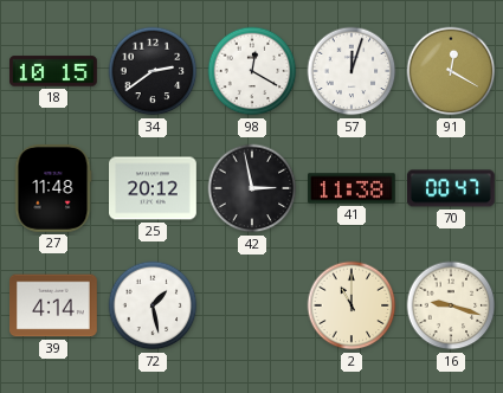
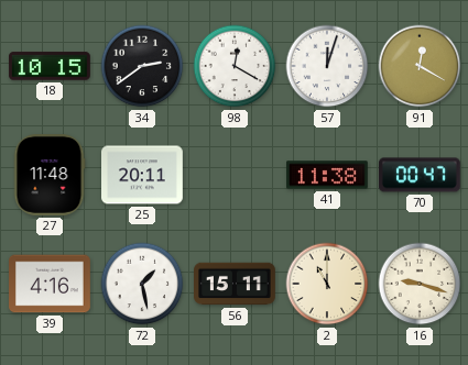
25: 20:12 -> 20:11
42: 2:58 -> none
39: 4:14 -> 4:16
56: none -> 15:11
